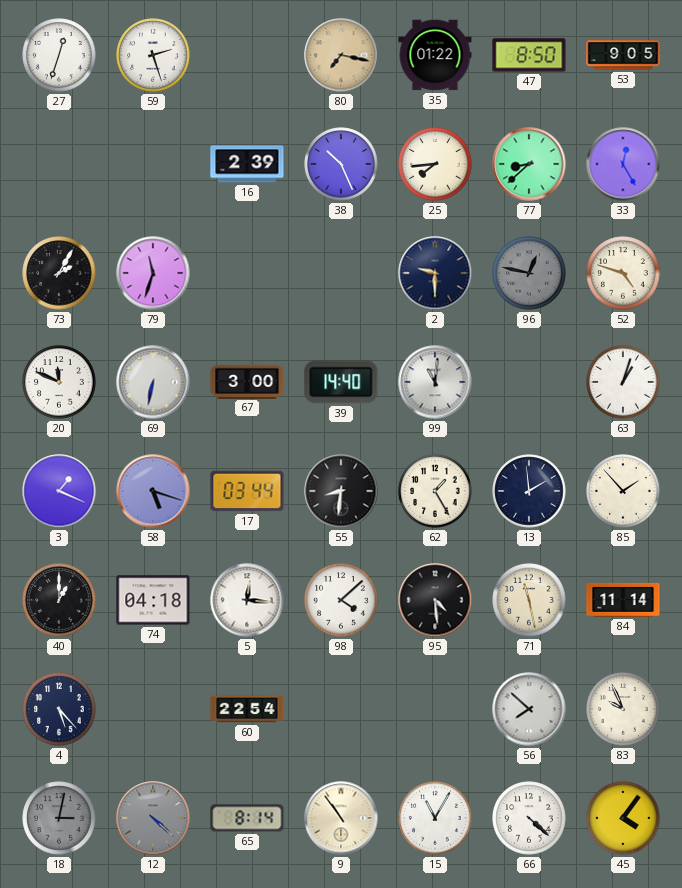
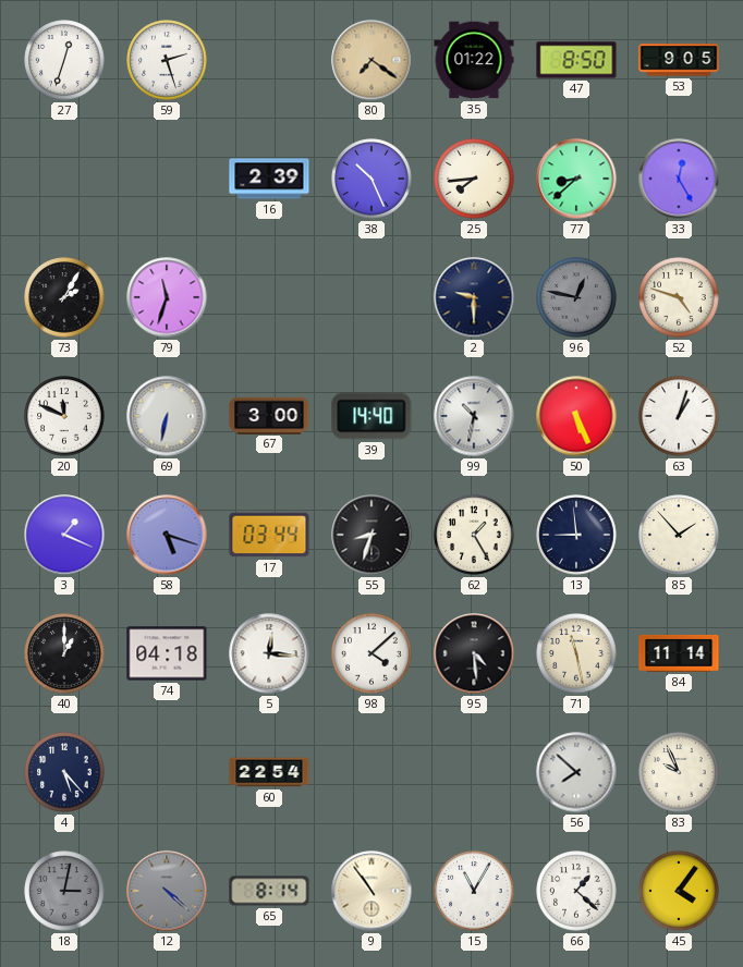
80: 7:17 -> 7:21
99: 11:01 -> 10:32
50: none -> 5:26
55: 8:31 -> 8:33
13: 1:59 -> 8:59
66: 4:22 -> 1:22
